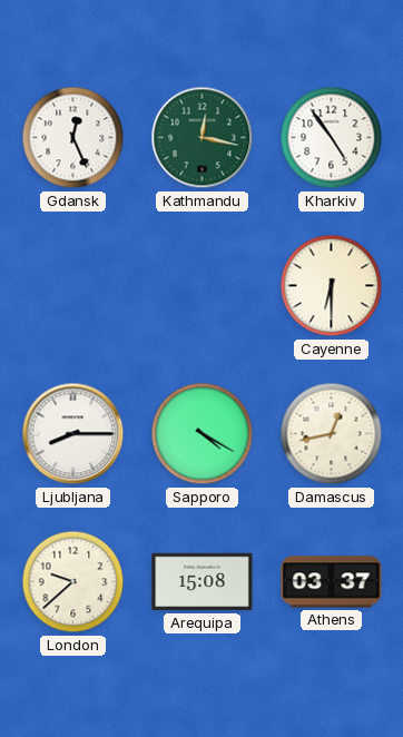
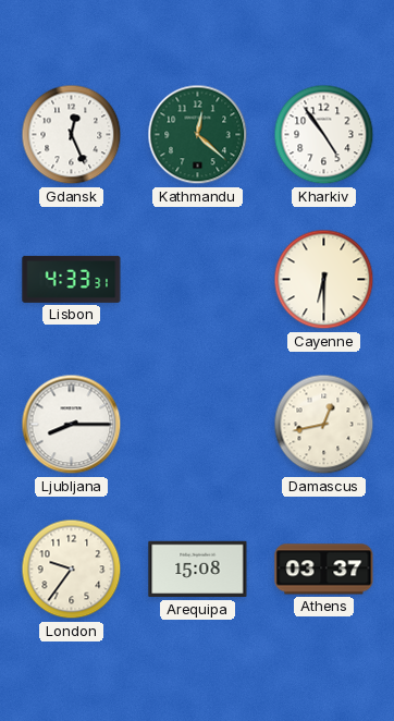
Kathmandu: 12:17 -> 12:22
Lisbon: none -> 4:33
Sapporo: 4:20 -> none
London: 9:38 -> 9:36
